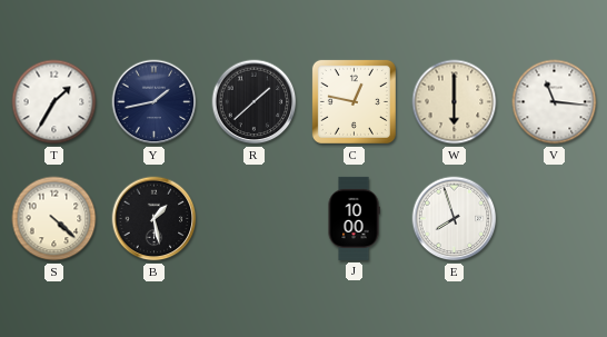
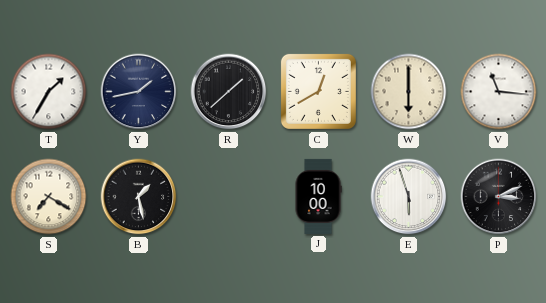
C: 12:47 -> 12:40
S: 4:22 -> 7:20
E: 7:57 -> 5:57
P: none -> 3:11
